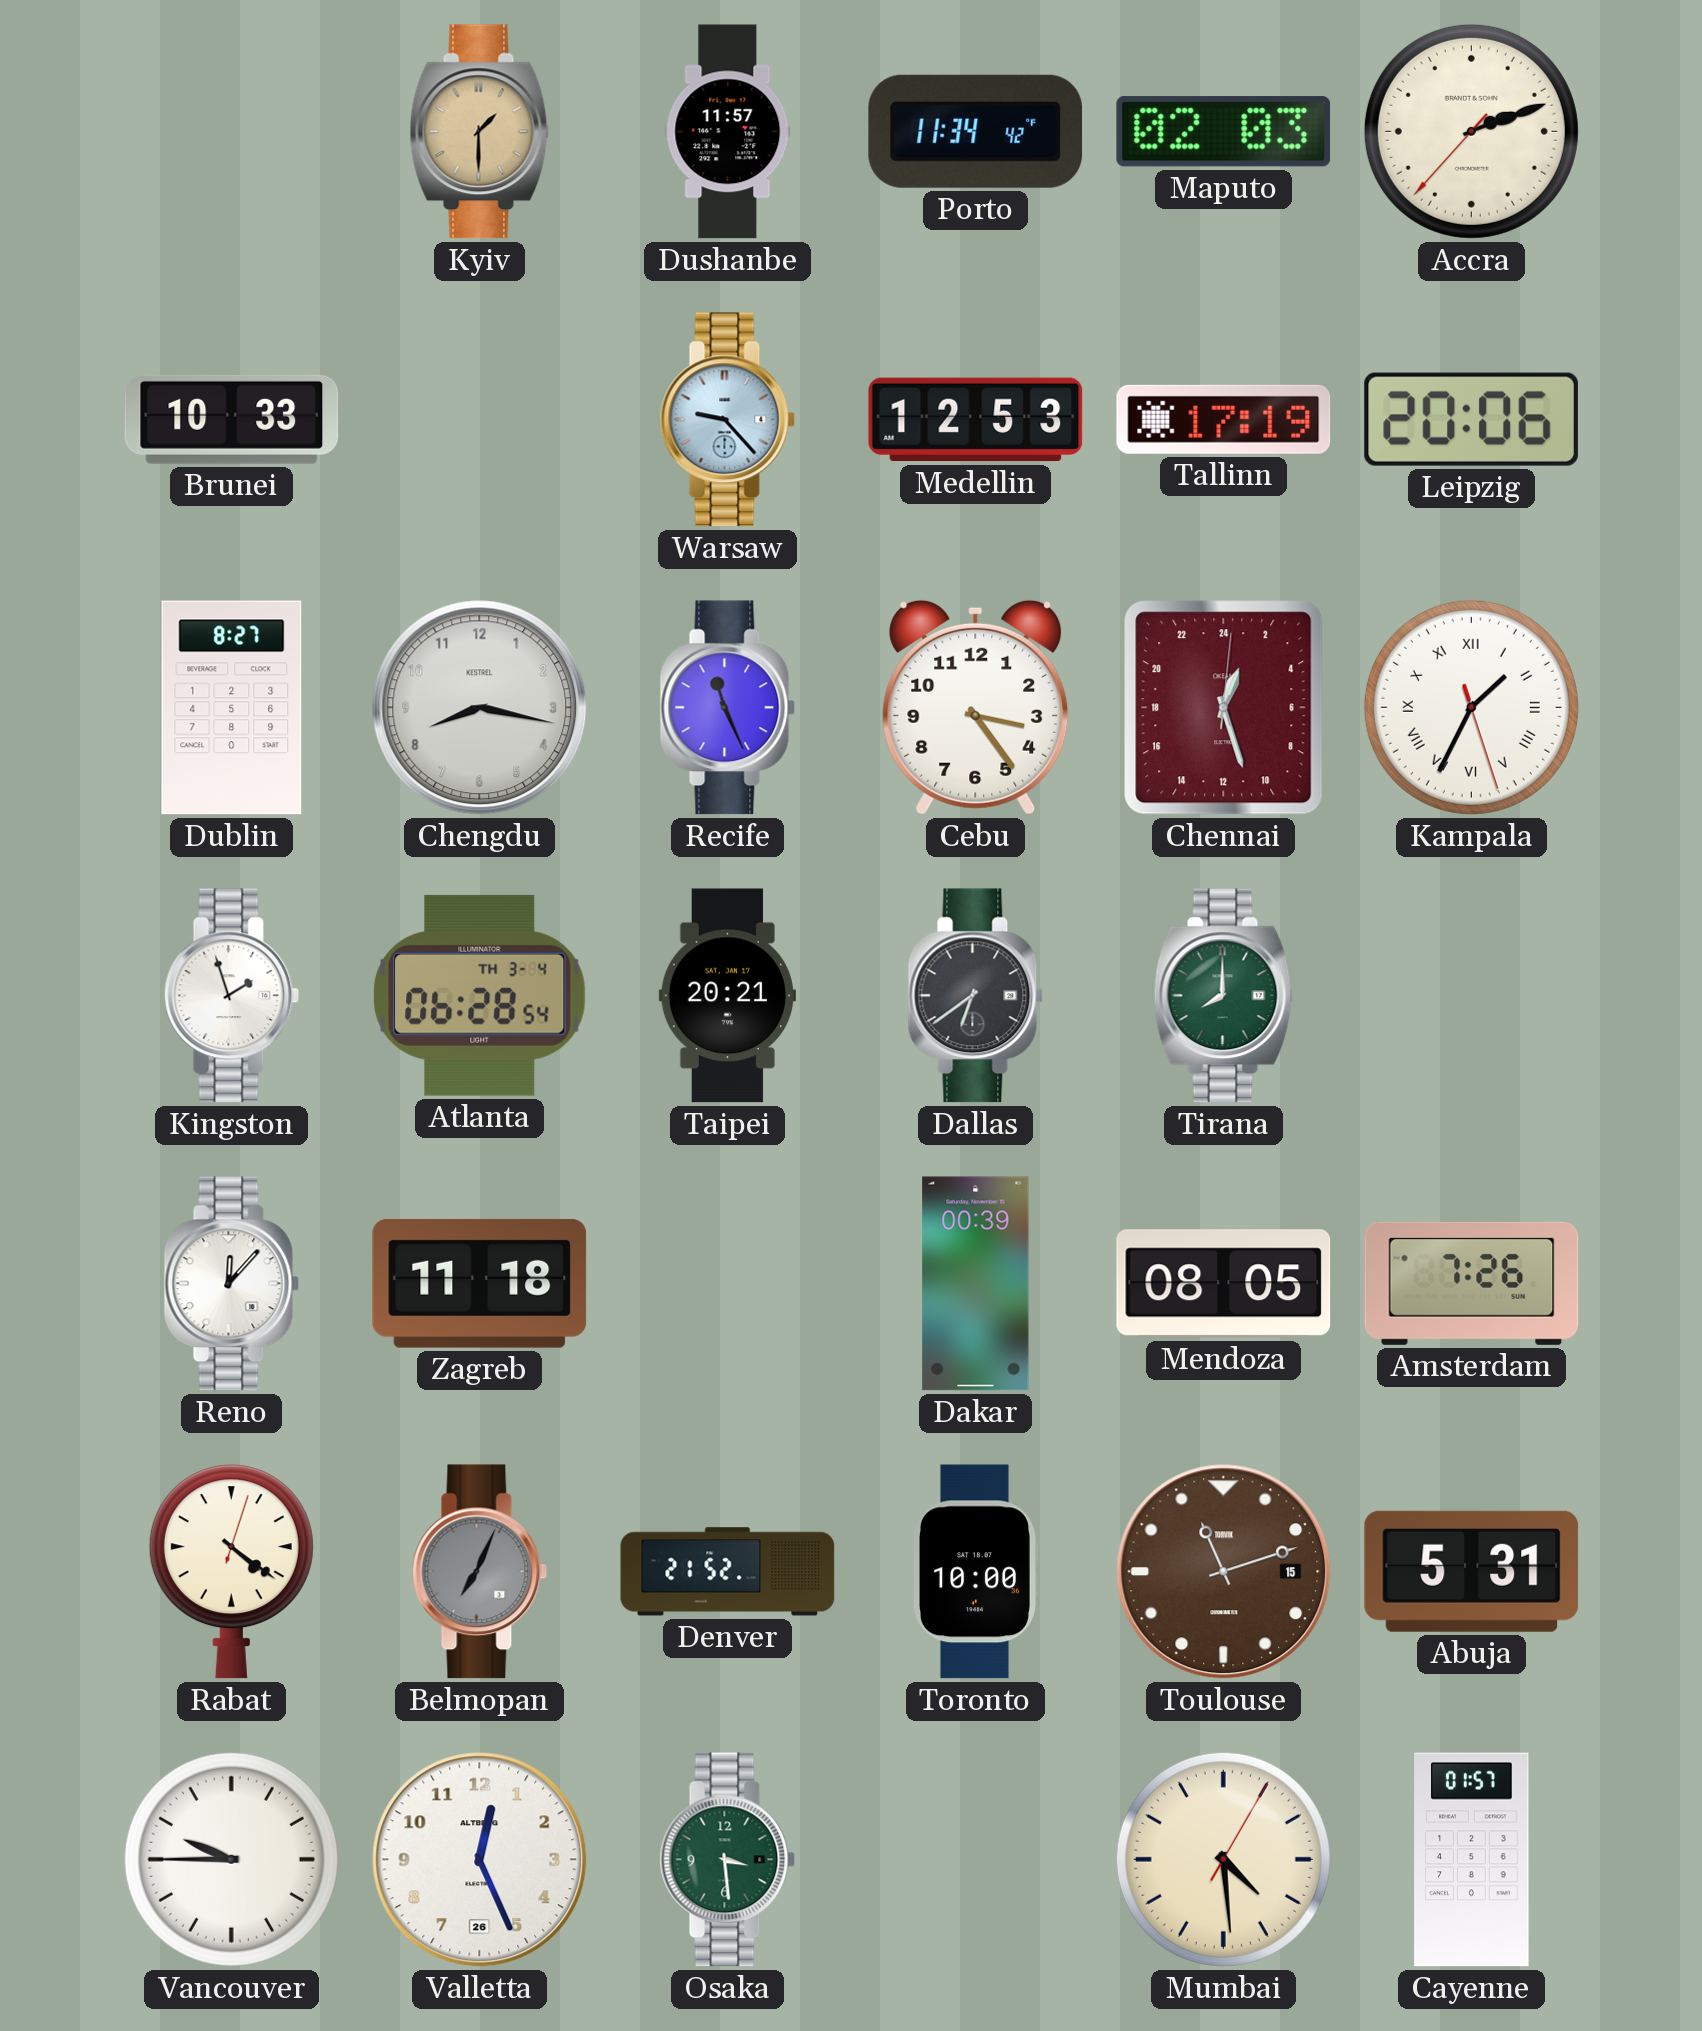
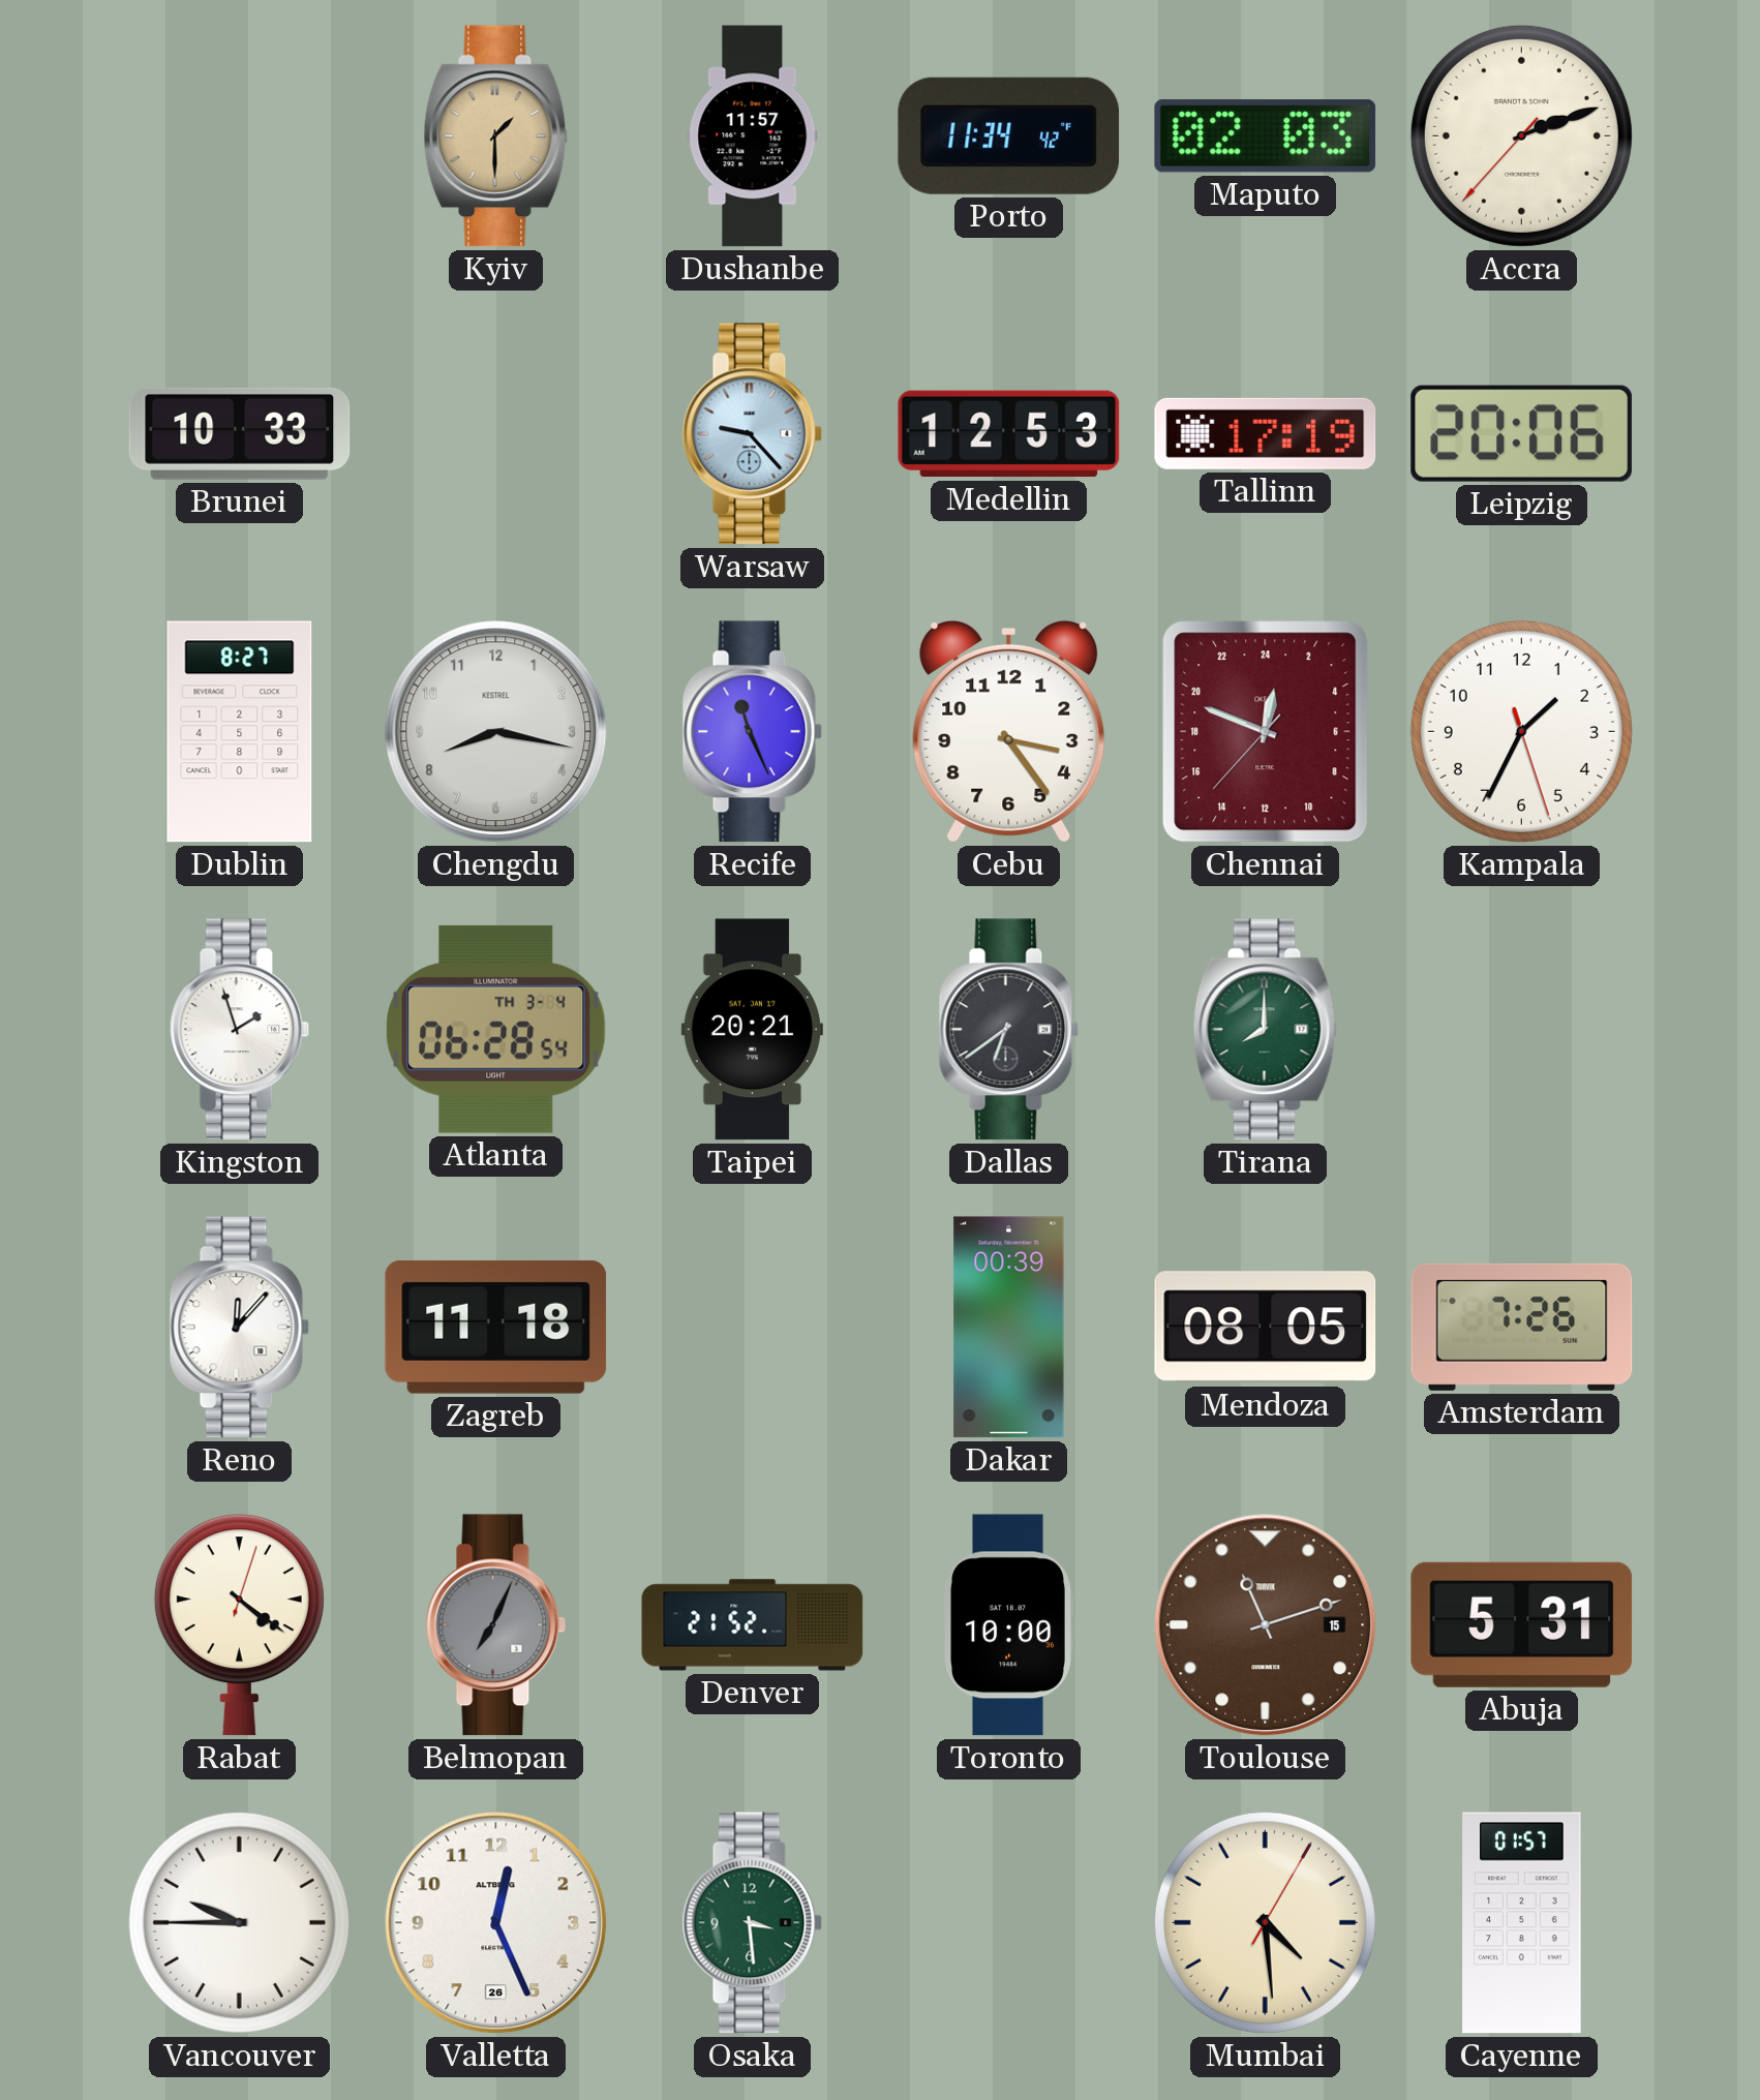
Chennai: 1:27 -> 0:48
Kampala numerals: Roman -> Arabic
